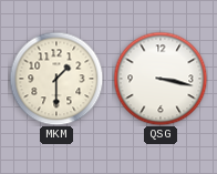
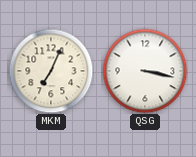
MKM: 1:30 -> 7:04
